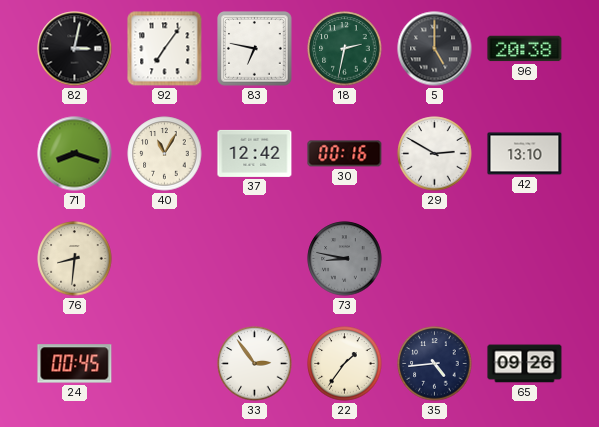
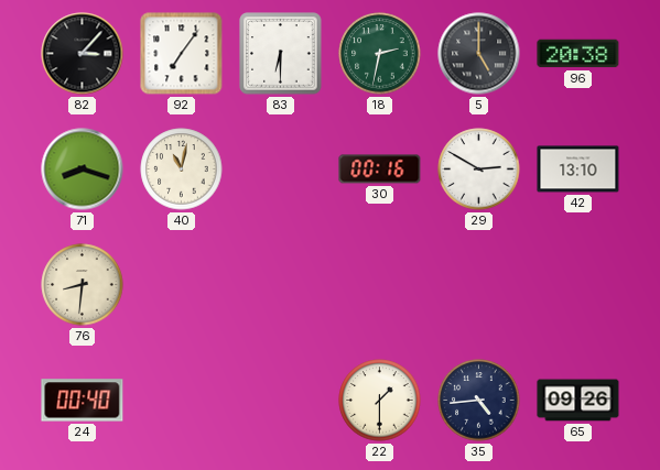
82: 3:02 -> 3:07
83: 6:47 -> 6:30
40: 11:05 -> 11:02
37: 12:42 -> none
73: 8:47 -> none
24: 00:45 -> 00:40
33: 2:54 -> none
22: 1:36 -> 1:30
